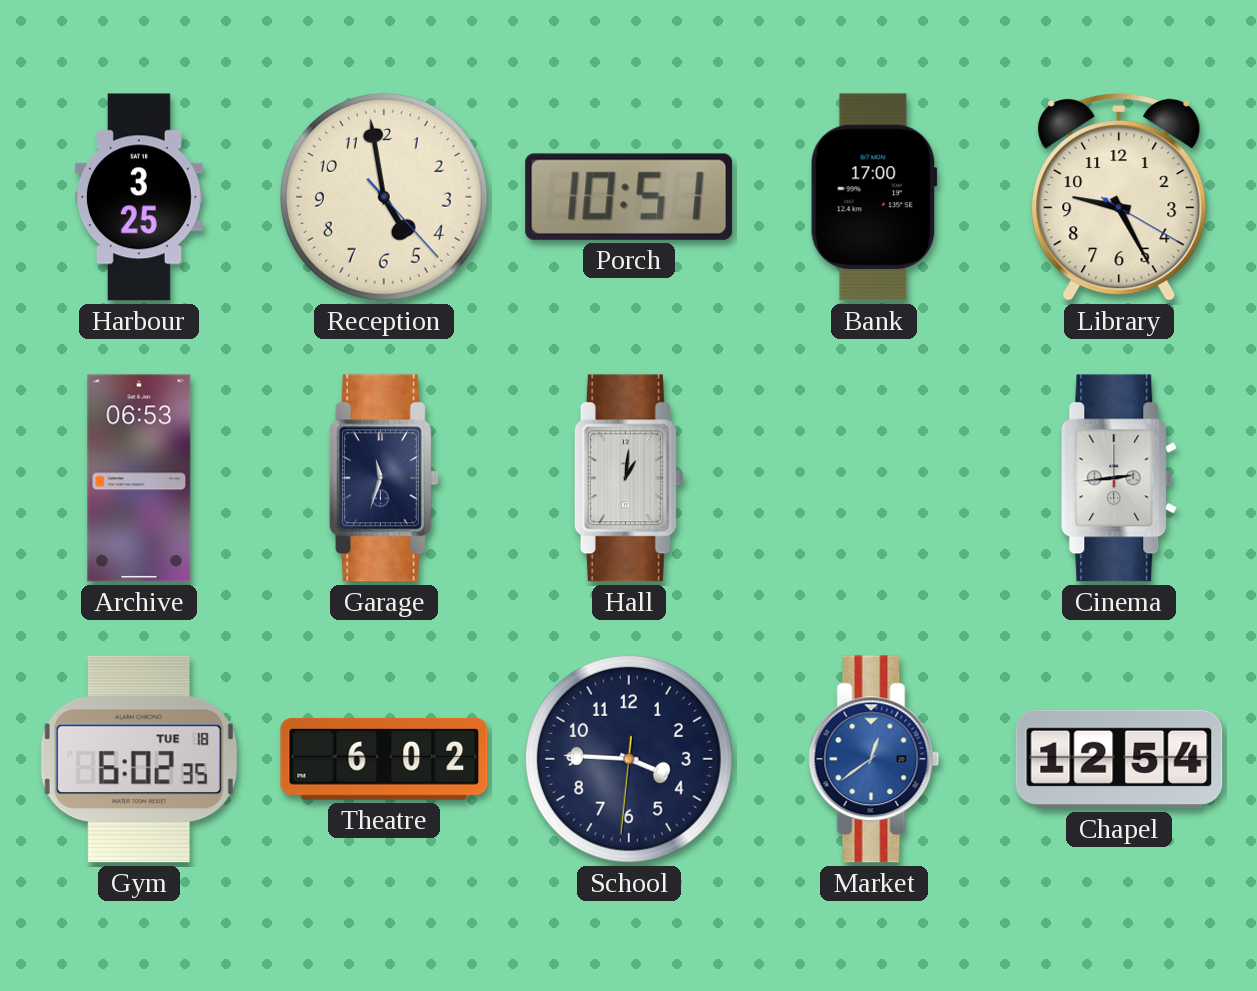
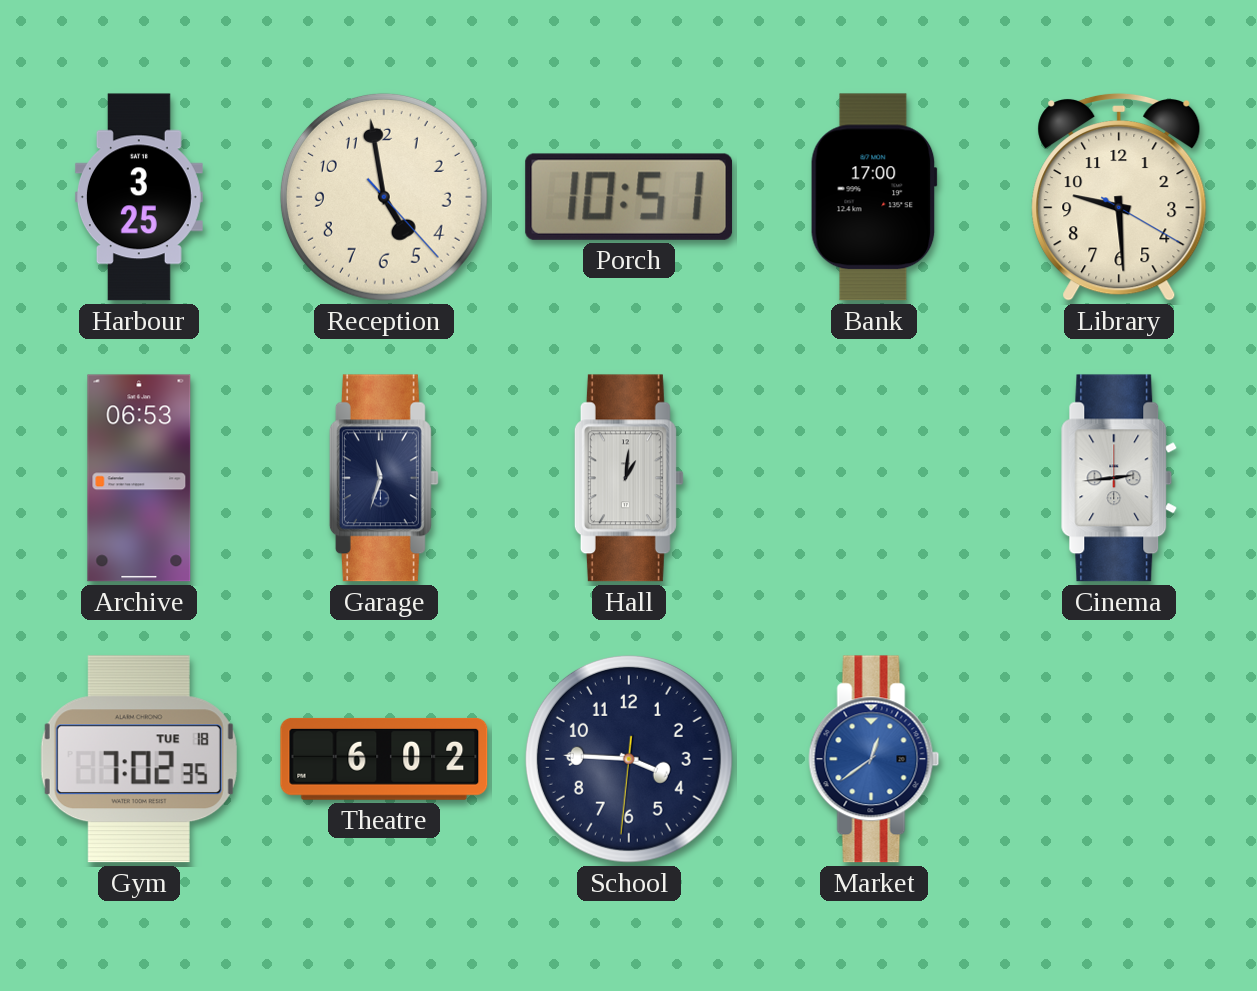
Library: 9:25 -> 9:29
Gym: 6:02 -> 7:02
Chapel: 12:54 -> none
